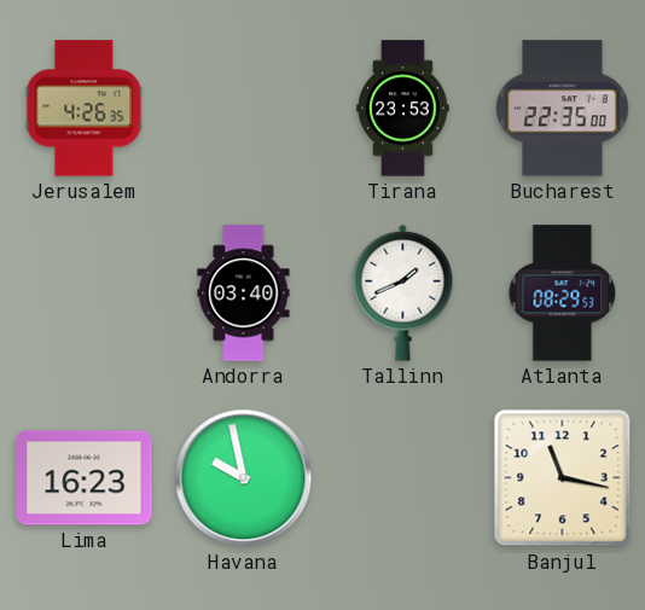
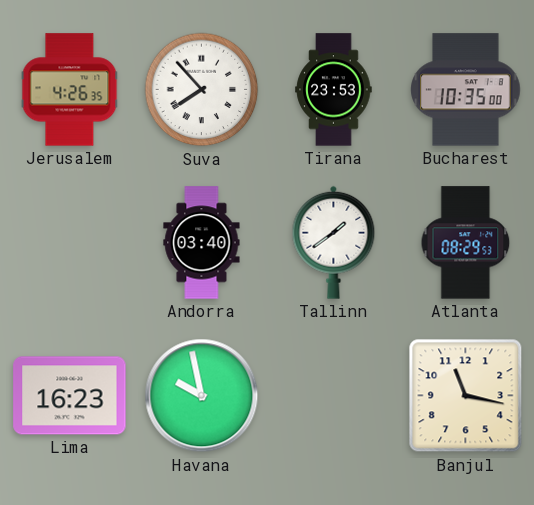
Suva: none -> 7:53
Bucharest: 22:35 -> 10:35
Tallinn: 1:41 -> 1:39
